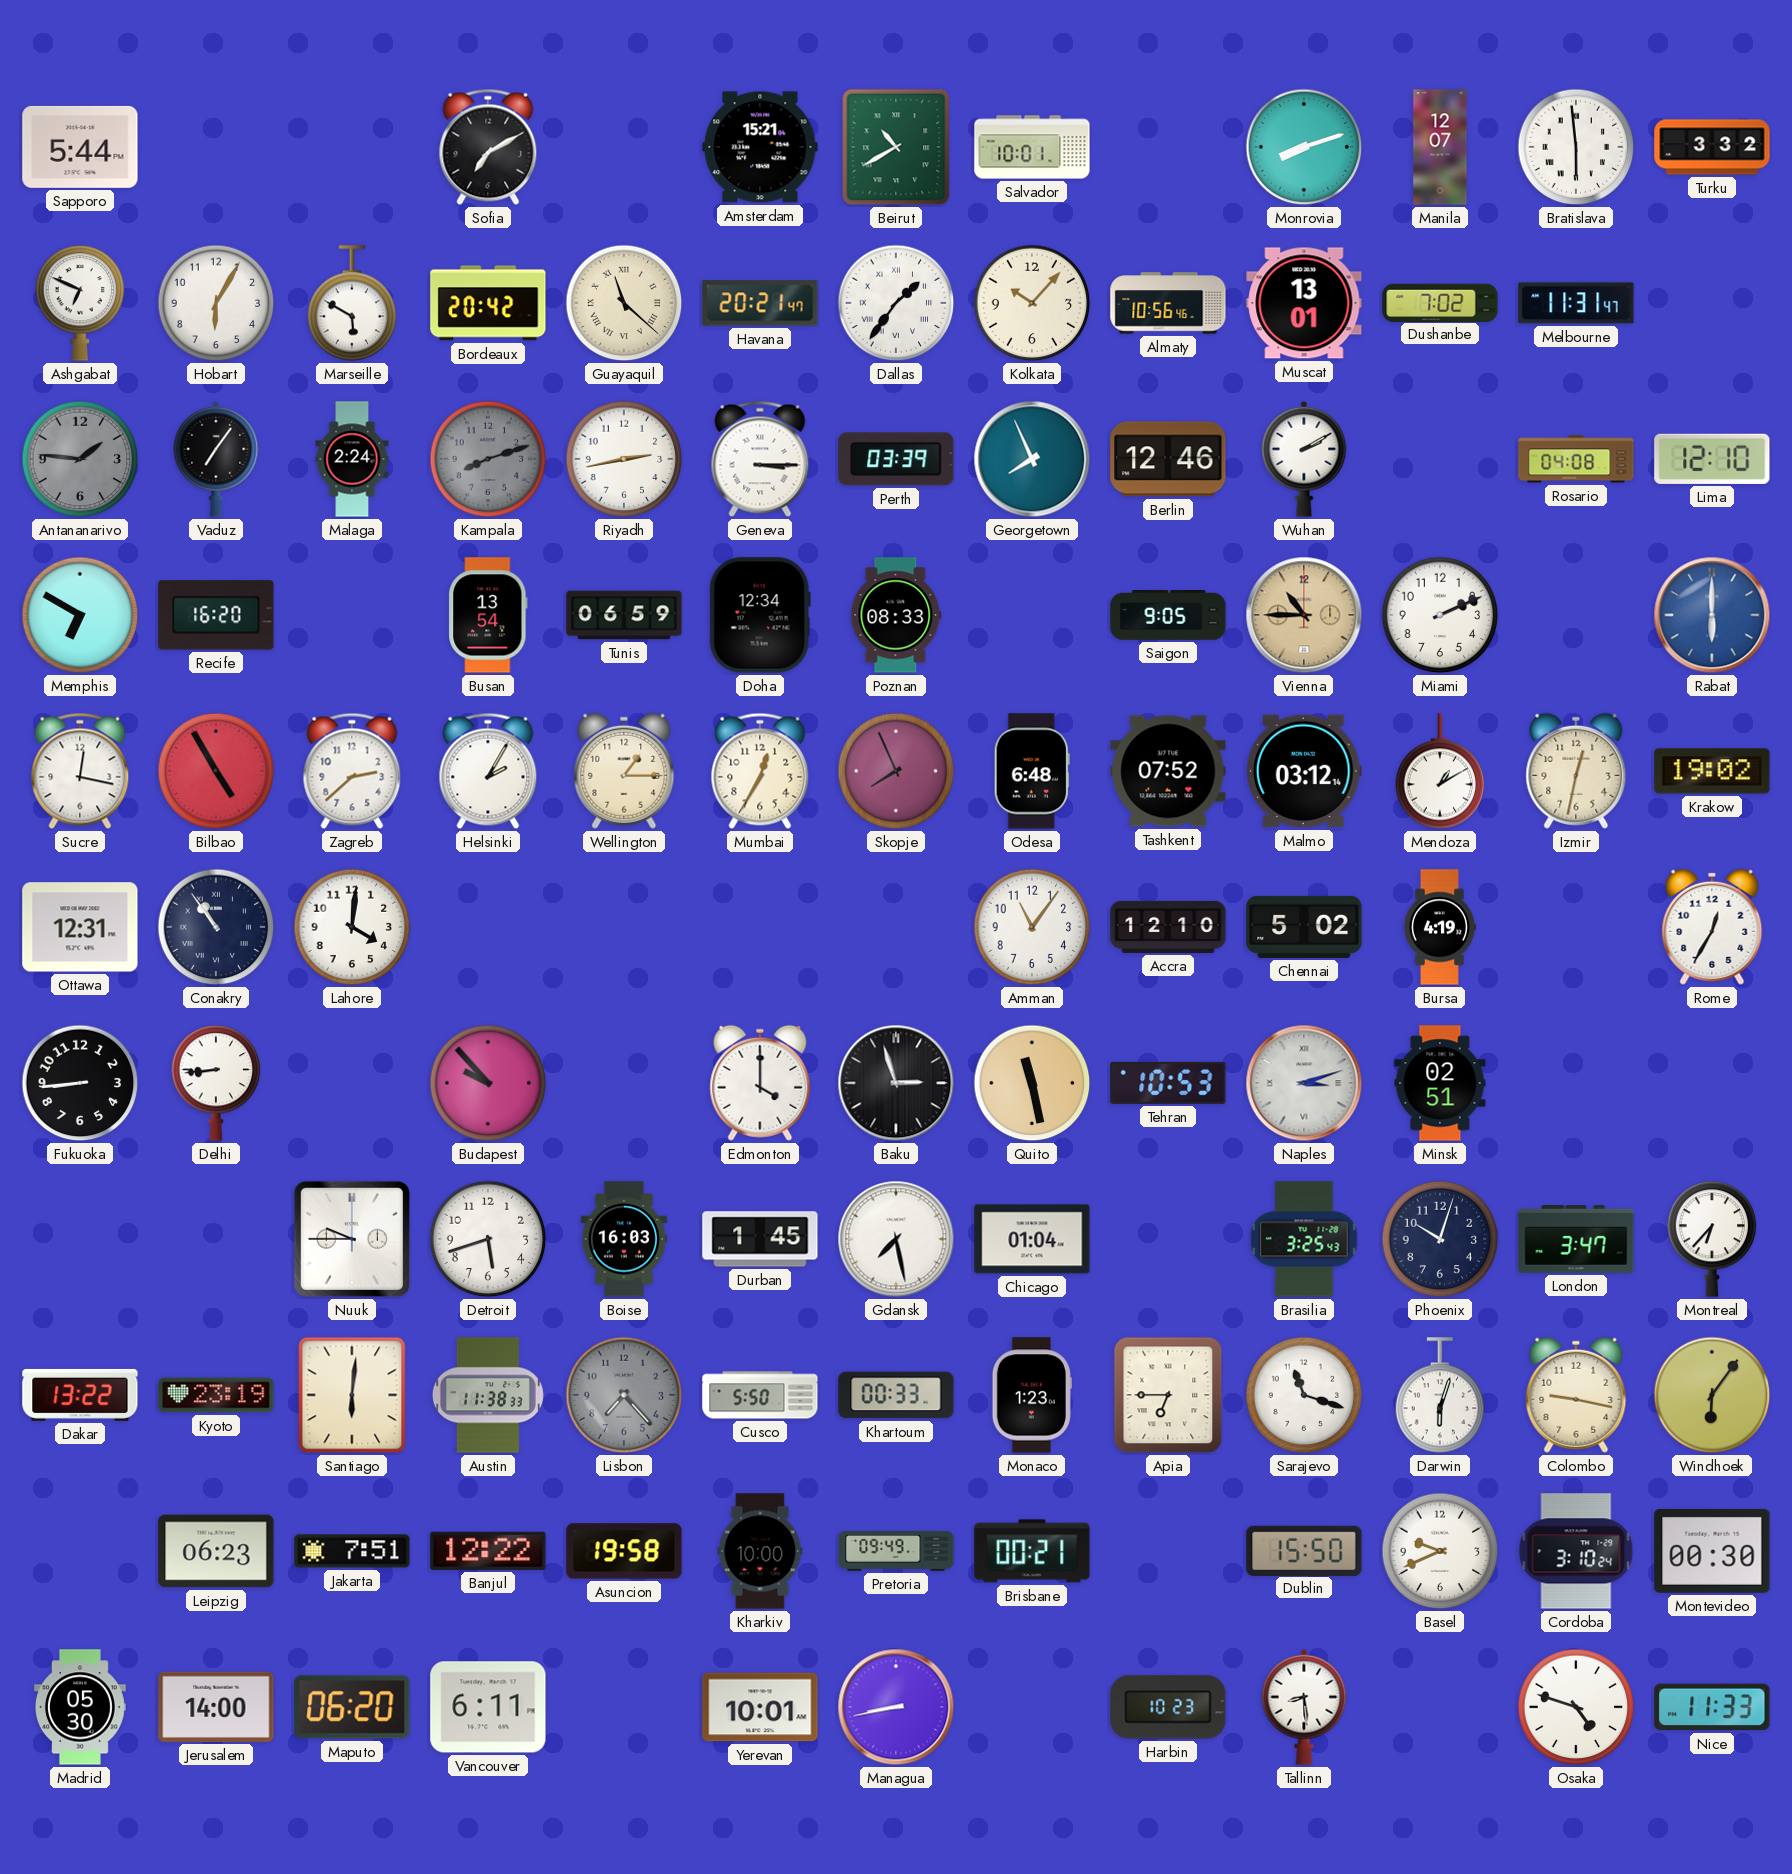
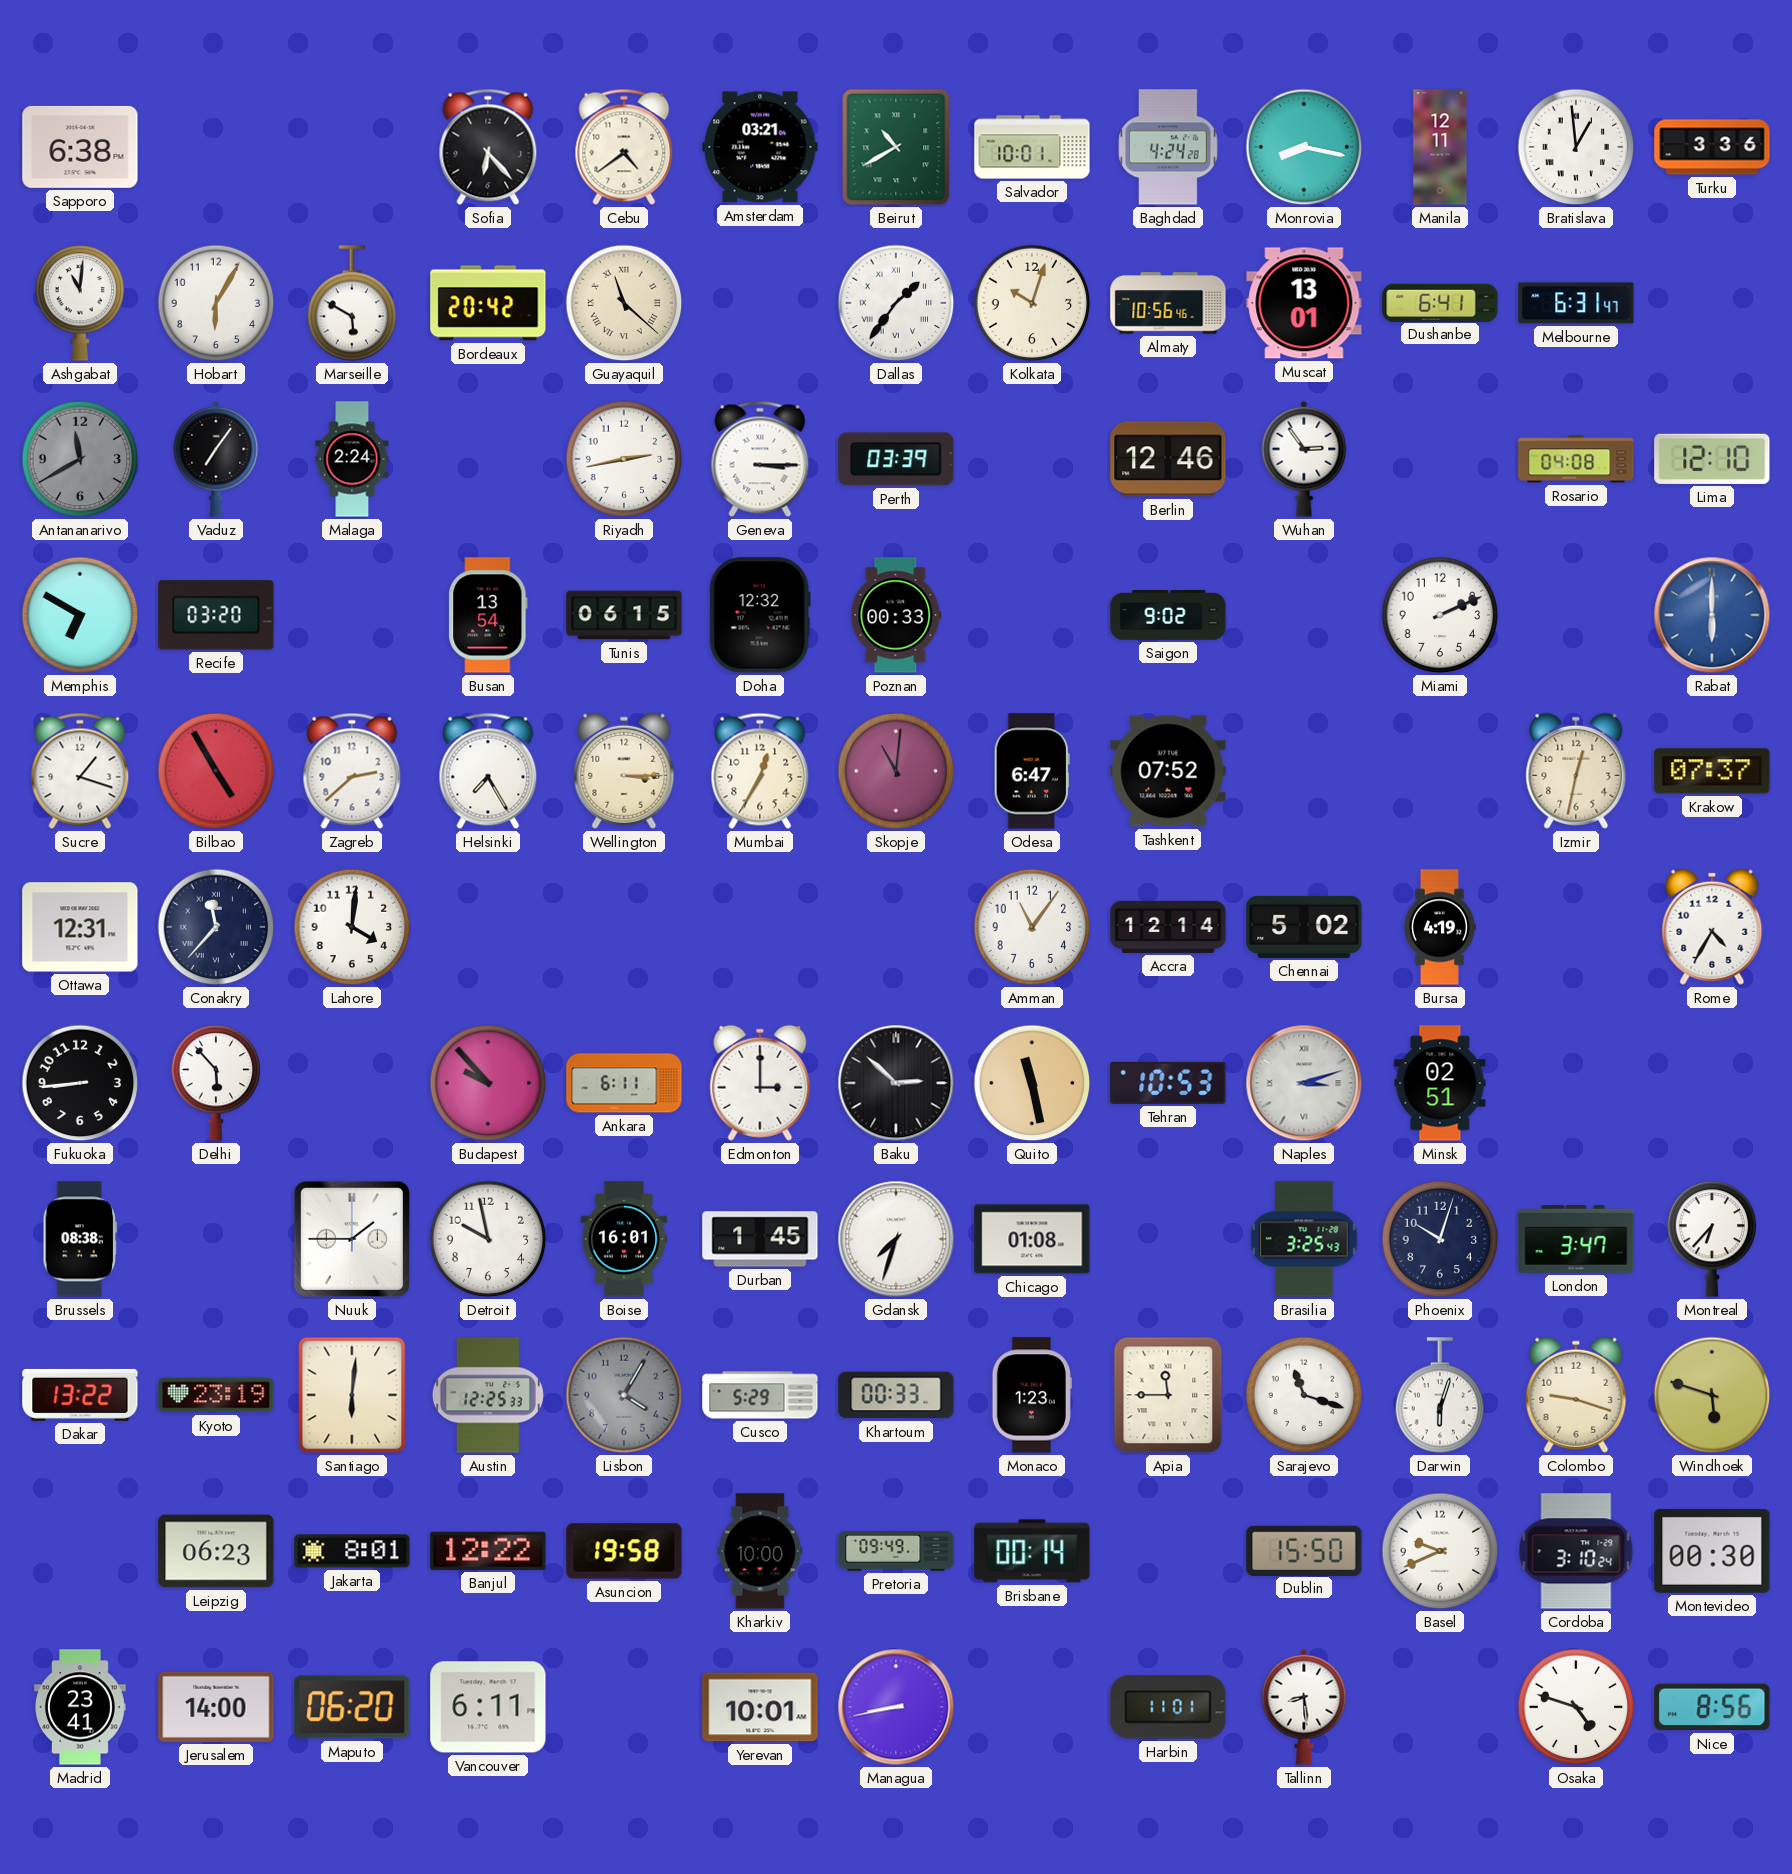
Sapporo: 5:44 -> 6:38
Sofia: 7:10 -> 6:23
Cebu: none -> 4:39
Amsterdam: 15:21 -> 03:21
Baghdad: none -> 4:24
Monrovia: 8:12 -> 8:17
Manila: 12:07 -> 12:11
Bratislava: 5:59 -> 12:59
Turku: 3:32 -> 3:36
Ashgabat: 6:49 -> 11:01
Havana: 20:21 -> none
Kolkata: 10:07 -> 10:03
Dushanbe: 7:02 -> 6:41
Melbourne: 11:31 -> 6:31
Antananarivo: 1:46 -> 11:40
Kampala: 8:12 -> none
Georgetown: 7:56 -> none
Wuhan: 2:10 -> 2:54
Recife: 16:20 -> 03:20
Tunis: 06:59 -> 06:15
Doha: 12:34 -> 12:32
Poznan: 08:33 -> 00:33
Saigon: 9:05 -> 9:02
Vienna: 10:45 -> none
Sucre: 12:17 -> 1:18
Helsinki: 2:05 -> 7:25
Wellington: 1:15 -> 3:15
Skopje: 7:56 -> 11:01
Odesa: 6:48 -> 6:47
Malmo: 03:12 -> none
Mendoza: 1:10 -> none
Krakow: 19:02 -> 07:37
Conakry: 10:54 -> 11:37
Accra: 12:10 -> 12:14
Rome: 12:35 -> 4:35
Delhi: 8:44 -> 5:53
Ankara: none -> 6:11
Edmonton: 4:00 -> 3:00
Baku: 2:57 -> 2:52
Brussels: none -> 08:38
Nuuk: 9:45 -> 1:45
Detroit: 5:42 -> 9:58
Boise: 16:03 -> 16:01
Gdansk: 7:28 -> 7:33
Chicago: 01:04 -> 01:08
Austin: 11:38 -> 12:25
Lisbon: 7:23 -> 4:05
Cusco: 5:50 -> 5:29
Apia: 6:45 -> 11:45
Colombo: 9:17 -> 9:18
Windhoek: 6:06 -> 5:48
Jakarta: 7:51 -> 8:01
Brisbane: 00:21 -> 00:14
Madrid: 05:30 -> 23:41
Harbin: 10:23 -> 11:01
Nice: 11:33 -> 8:56
